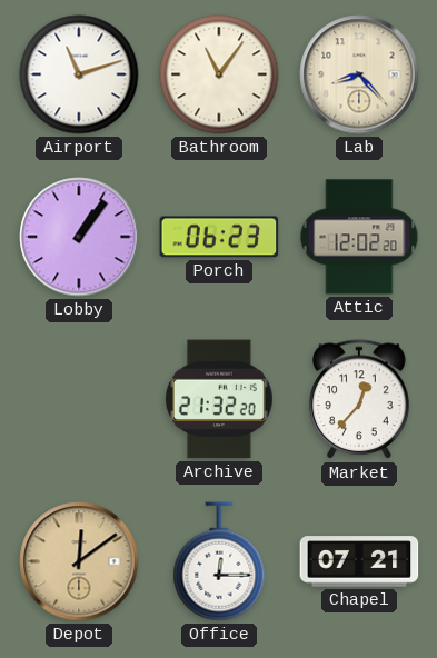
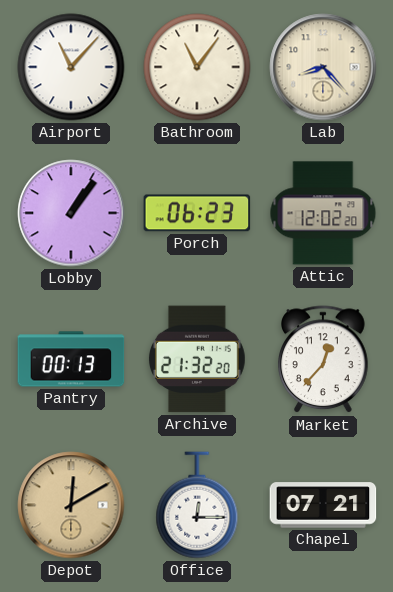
Airport: 11:12 -> 11:07
Pantry: none -> 00:13
Depot: 12:09 -> 12:10
